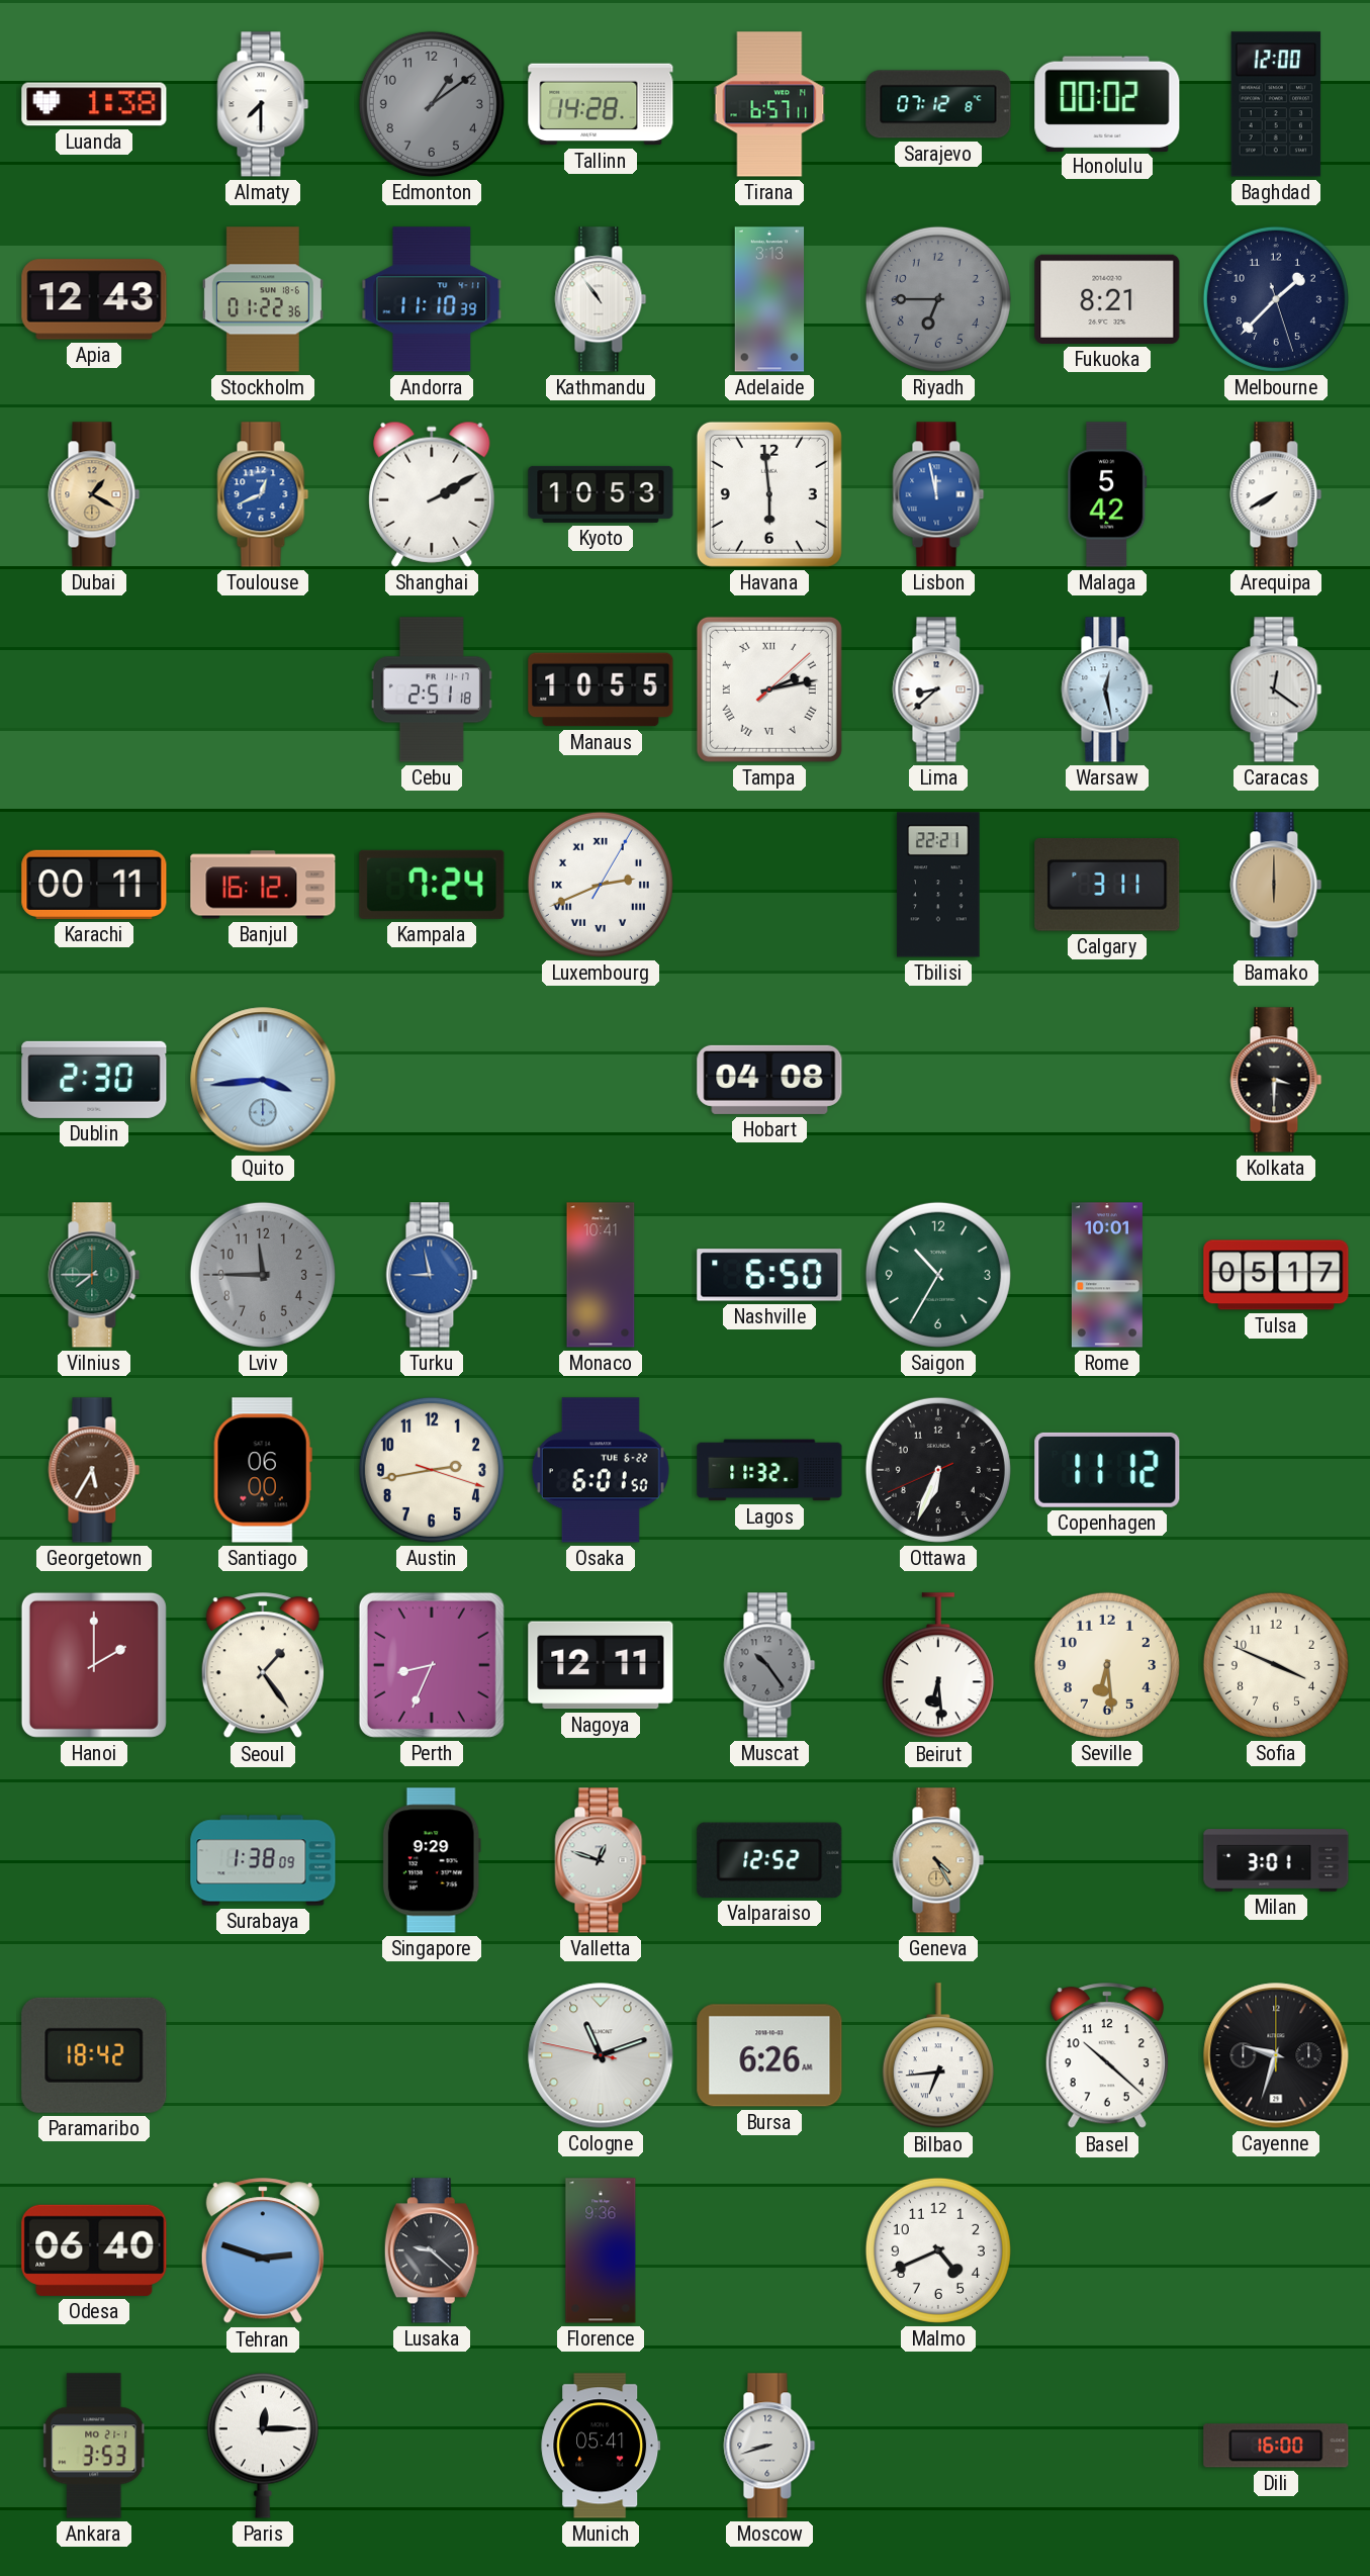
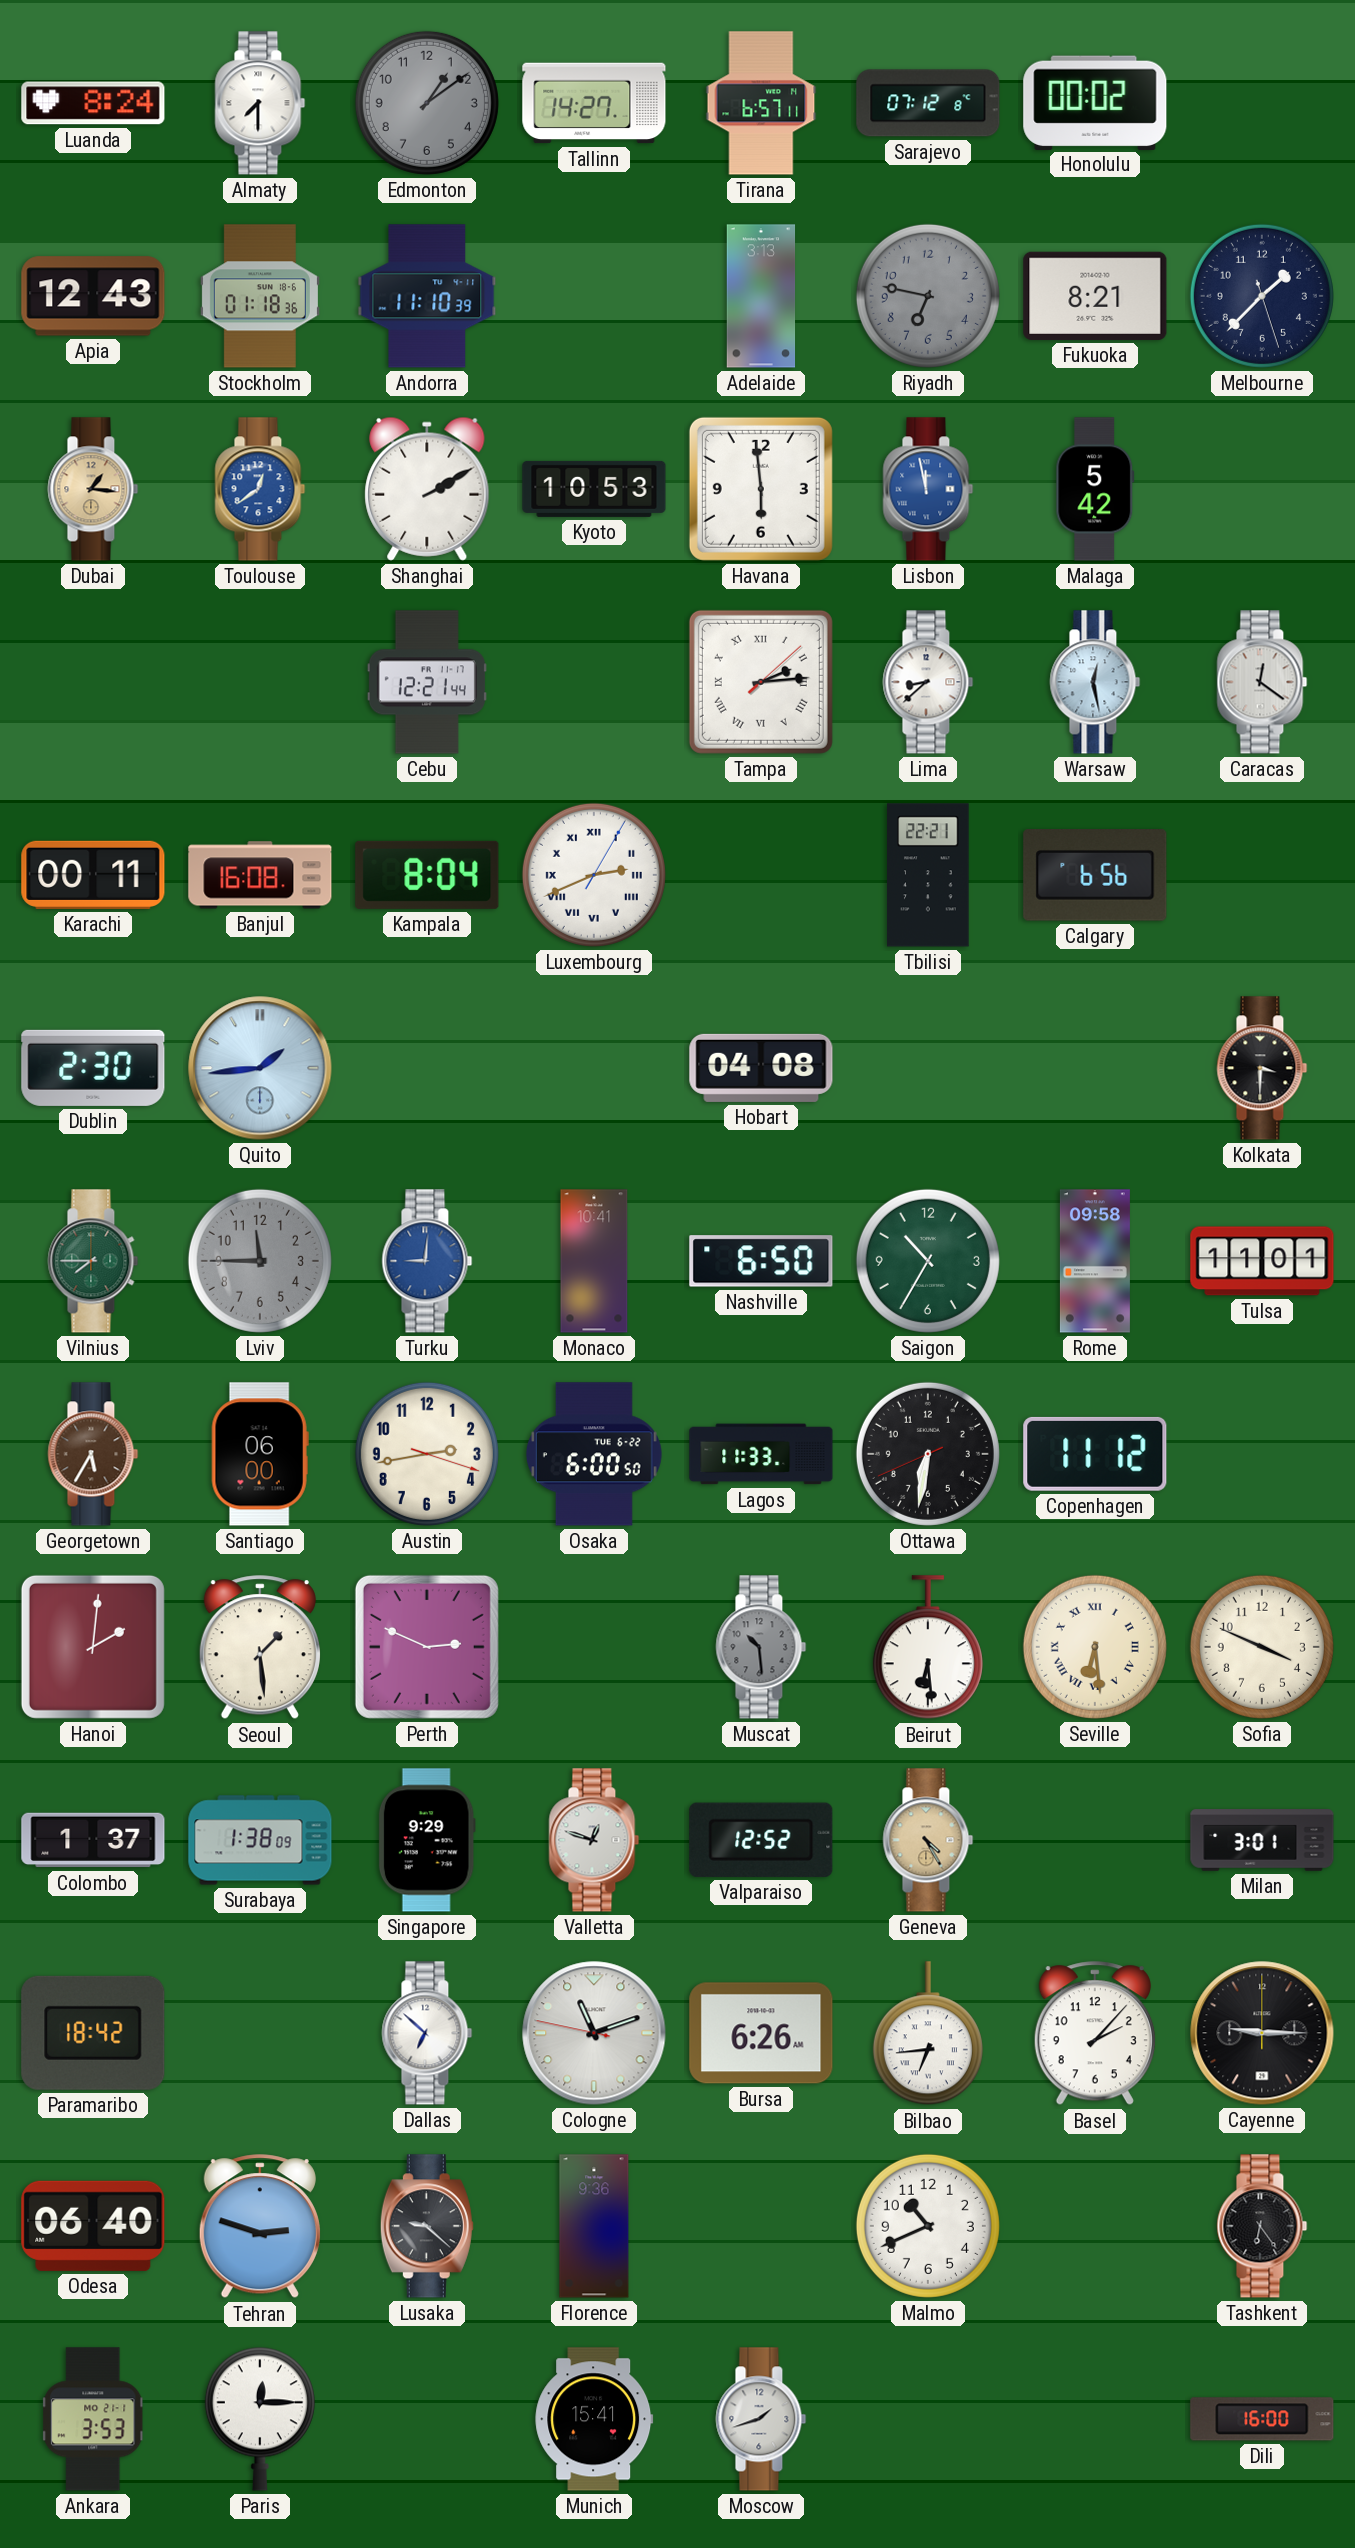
Luanda: 1:38 -> 8:24
Tallinn: 14:28 -> 14:27
Baghdad: 12:00 -> none
Stockholm: 01:22 -> 01:18
Kathmandu: 10:54 -> none
Riyadh: 6:45 -> 6:47
Dubai: 1:20 -> 1:16
Toulouse: 12:41 -> 12:39
Arequipa: 7:40 -> none
Cebu: 2:51 -> 12:21
Manaus: 10:55 -> none
Tampa: 2:13 -> 2:14
Banjul: 16:12 -> 16:08
Kampala: 7:24 -> 8:04
Calgary: 3:11 -> 6:56
Bamako: 6:00 -> none
Quito: 3:44 -> 1:44
Turku: 8:58 -> 9:01
Rome: 10:01 -> 09:58
Tulsa: 05:17 -> 11:01
Osaka: 6:01 -> 6:00
Lagos: 11:32 -> 11:33
Ottawa: 6:33 -> 6:31
Hanoi: 2:00 -> 2:01
Seoul: 1:24 -> 1:29
Perth: 8:34 -> 2:49
Nagoya: 12:11 -> none
Muscat: 10:24 -> 10:29
Seville numerals: Arabic -> Roman
Colombo: none -> 1:37
Dallas: none -> 6:52
Basel: 10:22 -> 2:07
Cayenne: 9:33 -> 9:15
Malmo: 4:41 -> 10:41
Tashkent: none -> 6:24
Munich: 05:41 -> 15:41
Moscow: 8:42 -> 1:42
